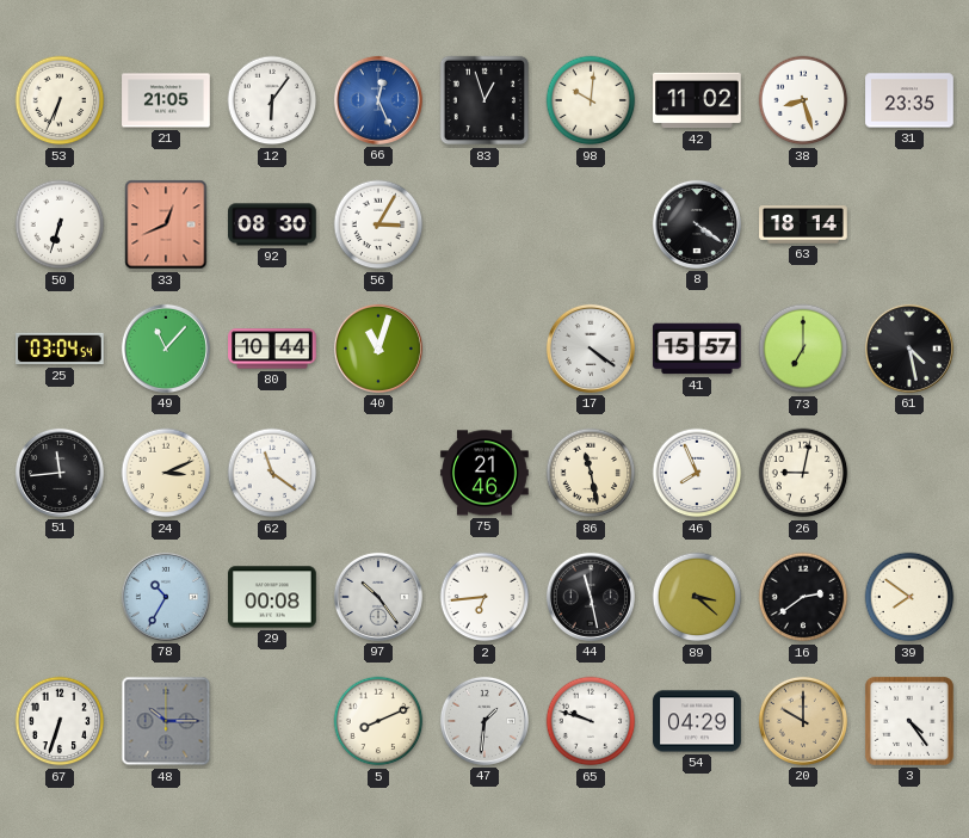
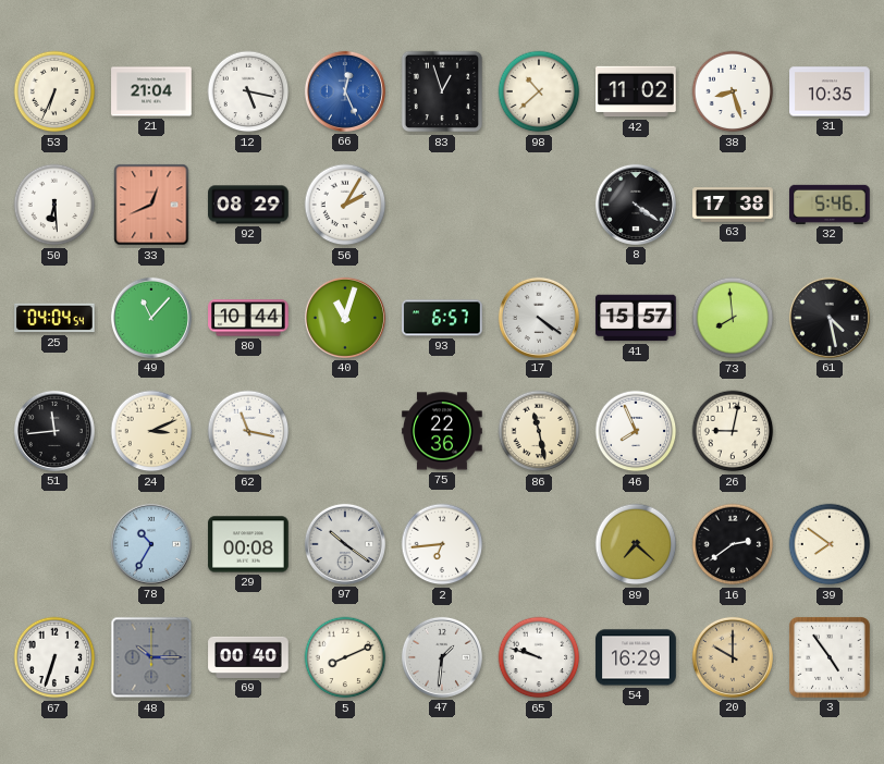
21: 21:05 -> 21:04
12: 6:06 -> 5:17
98: 10:01 -> 10:38
31: 23:35 -> 10:35
50: 6:33 -> 6:29
92: 08:30 -> 08:29
56: 3:05 -> 2:05
63: 18:14 -> 17:38
32: none -> 5:46
25: 03:04 -> 04:04
93: none -> 6:57
73: 7:00 -> 7:59
62: 11:21 -> 11:17
75: 21:46 -> 22:36
97: 10:24 -> 10:21
44: 11:28 -> none
89: 3:22 -> 7:22
69: none -> 00:40
54: 04:29 -> 16:29
3: 4:24 -> 4:54
